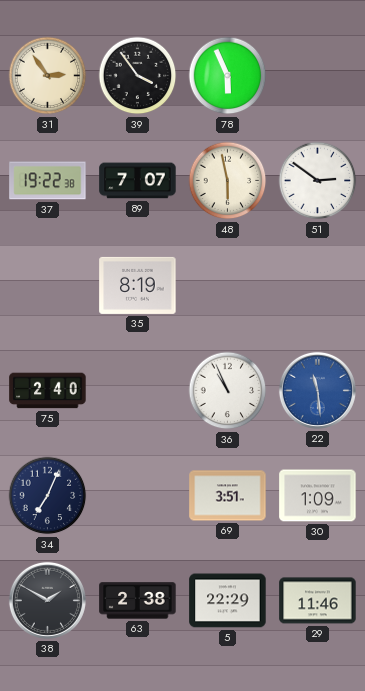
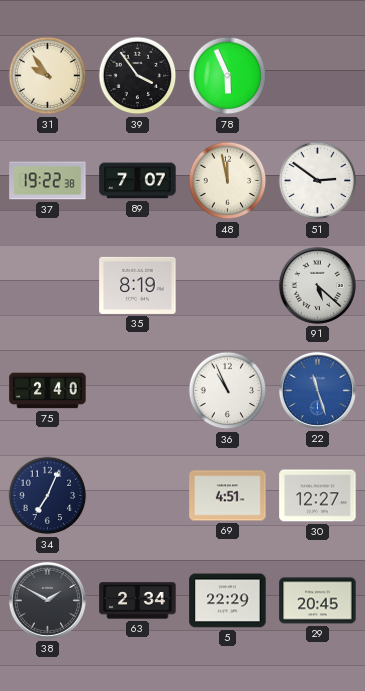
31: 2:54 -> 9:54
48: 5:58 -> 11:58
91: none -> 5:22
22: 11:29 -> 11:27
69: 3:51 -> 4:51
30: 1:09 -> 12:27
63: 2:38 -> 2:34
29: 11:46 -> 20:45
